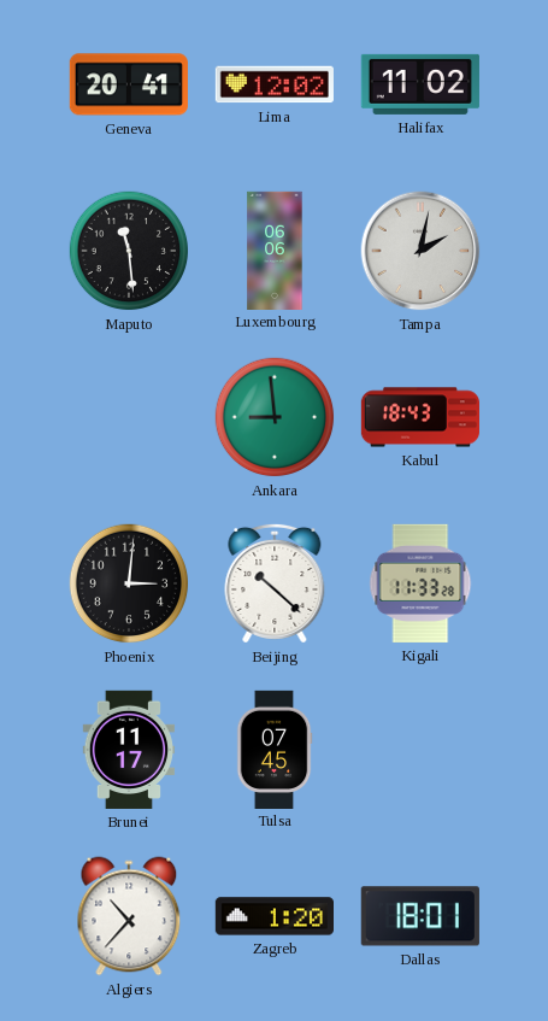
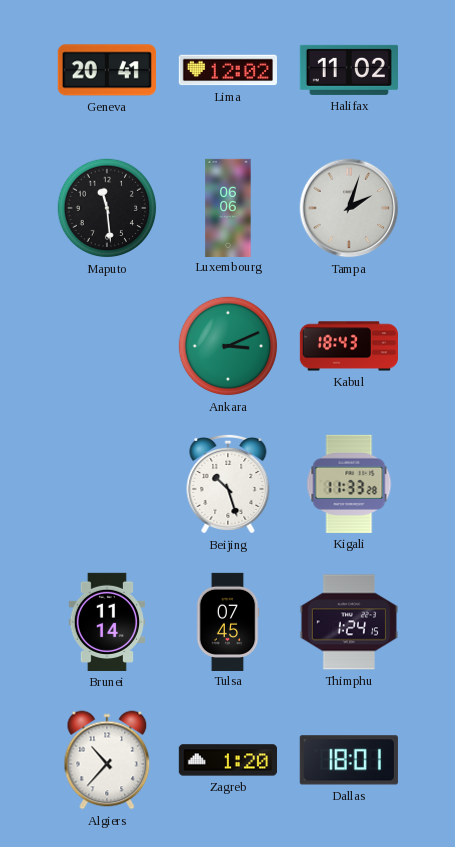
Tampa: 2:02 -> 2:03
Ankara: 8:59 -> 3:11
Phoenix: 3:01 -> none
Beijing: 10:22 -> 10:27
Brunei: 11:17 -> 11:14
Thimphu: none -> 1:24
